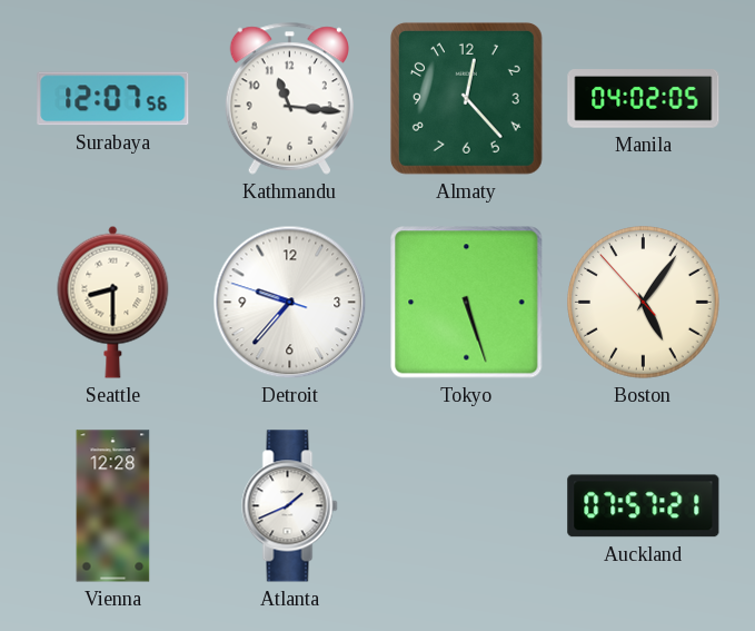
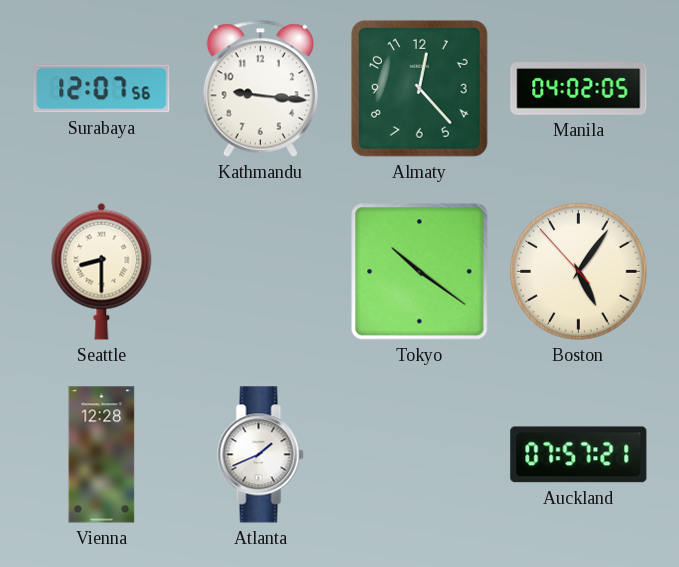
Kathmandu: 11:16 -> 9:16
Detroit: 9:36 -> none
Tokyo: 5:27 -> 10:21
